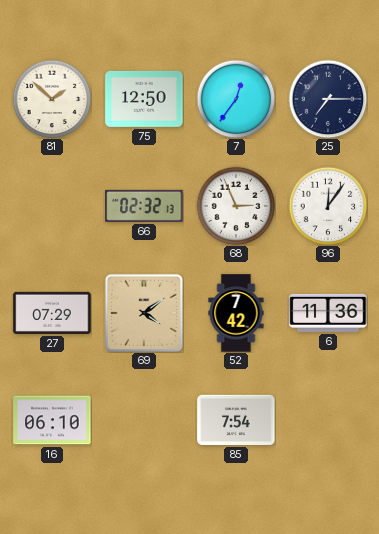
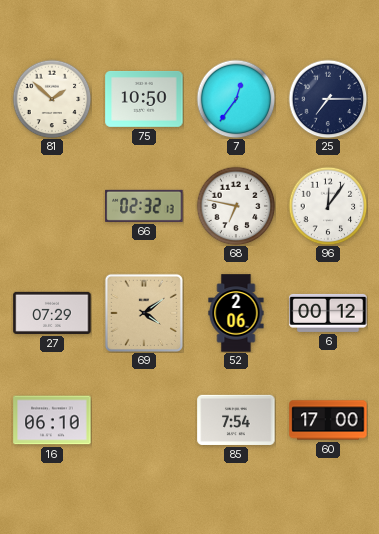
75: 12:50 -> 10:50
68: 2:56 -> 6:47
52: 7:42 -> 2:06
6: 11:36 -> 00:12
60: none -> 17:00
